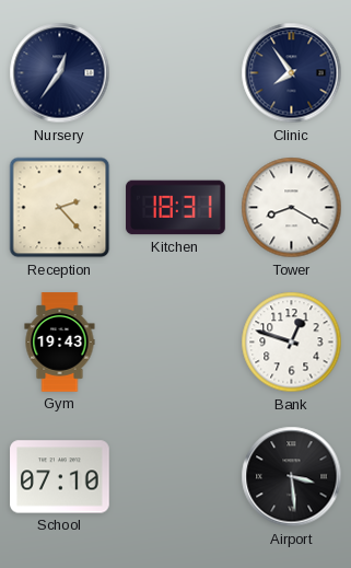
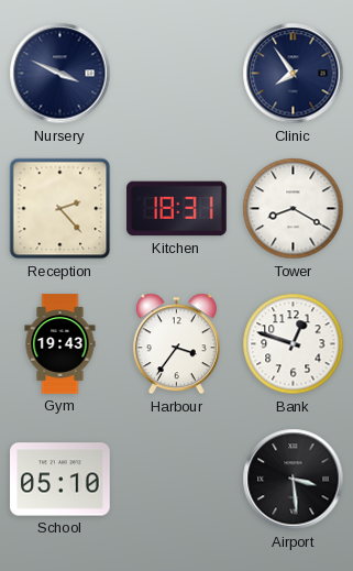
Nursery: 12:36 -> 3:49
Harbour: none -> 3:36
School: 07:10 -> 05:10
